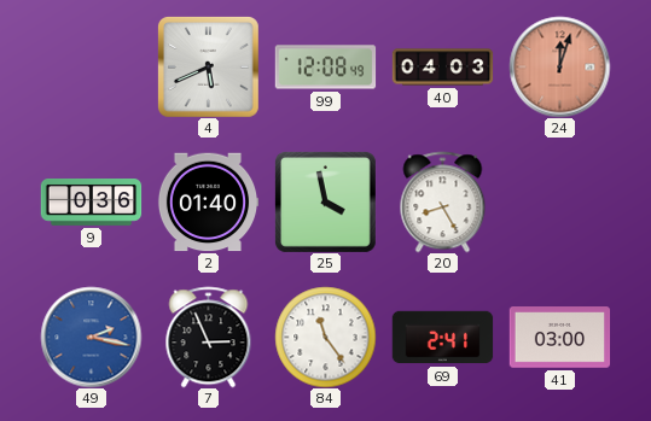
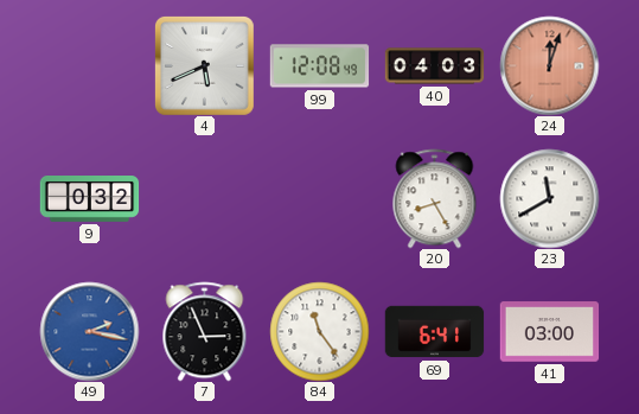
9: 0:36 -> 0:32
2: 01:40 -> none
25: 3:58 -> none
23: none -> 11:40
69: 2:41 -> 6:41
